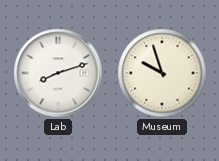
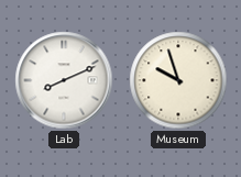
Lab: 8:12 -> 8:11
